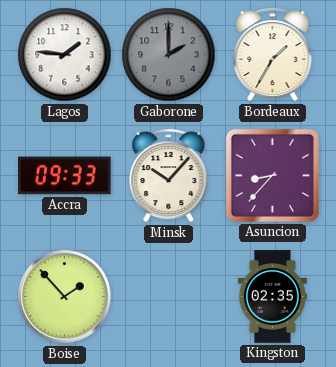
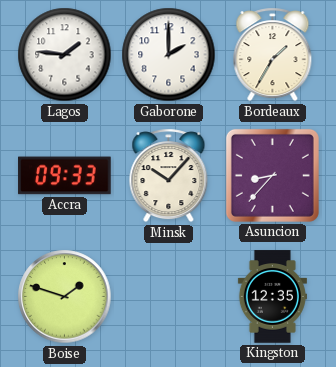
Gaborone dial: grey -> white
Boise: 1:53 -> 1:48
Kingston: 02:35 -> 12:35
